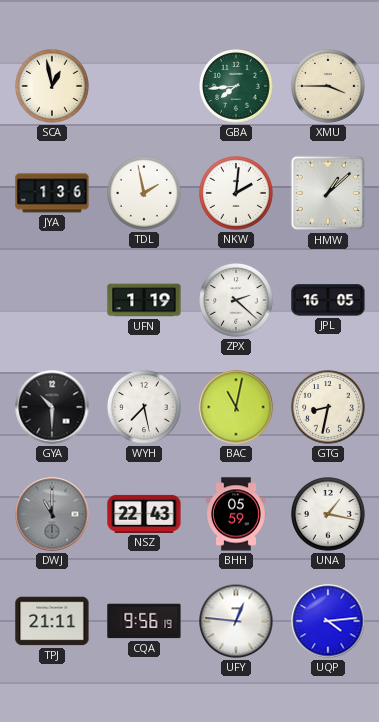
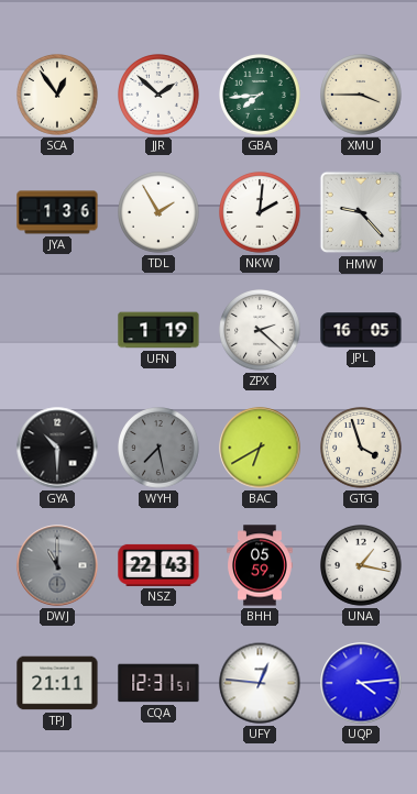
SCA: 12:58 -> 12:54
JJR: none -> 1:52
TDL: 1:58 -> 1:55
HMW: 1:08 -> 9:23
WYH dial: white -> grey
BAC: 11:02 -> 6:40
GTG: 8:32 -> 3:57
CQA: 9:56 -> 12:31
